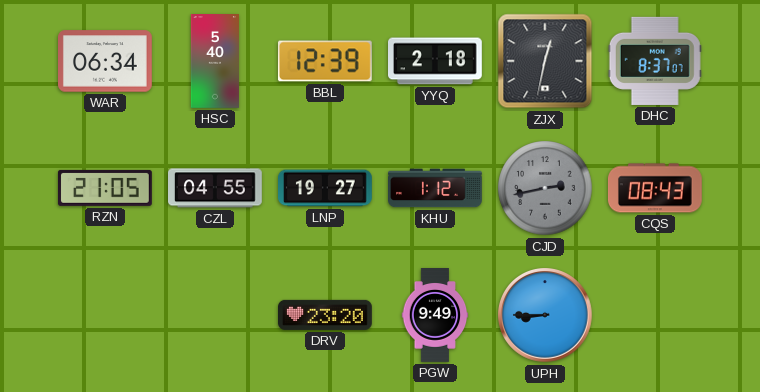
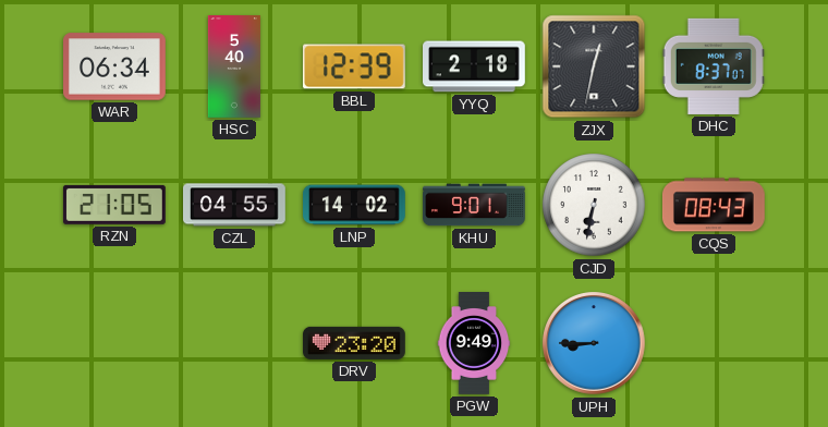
LNP: 19:27 -> 14:02
KHU: 1:12 -> 9:01
CJD: 2:43 -> 6:32
CJD dial: grey -> white
